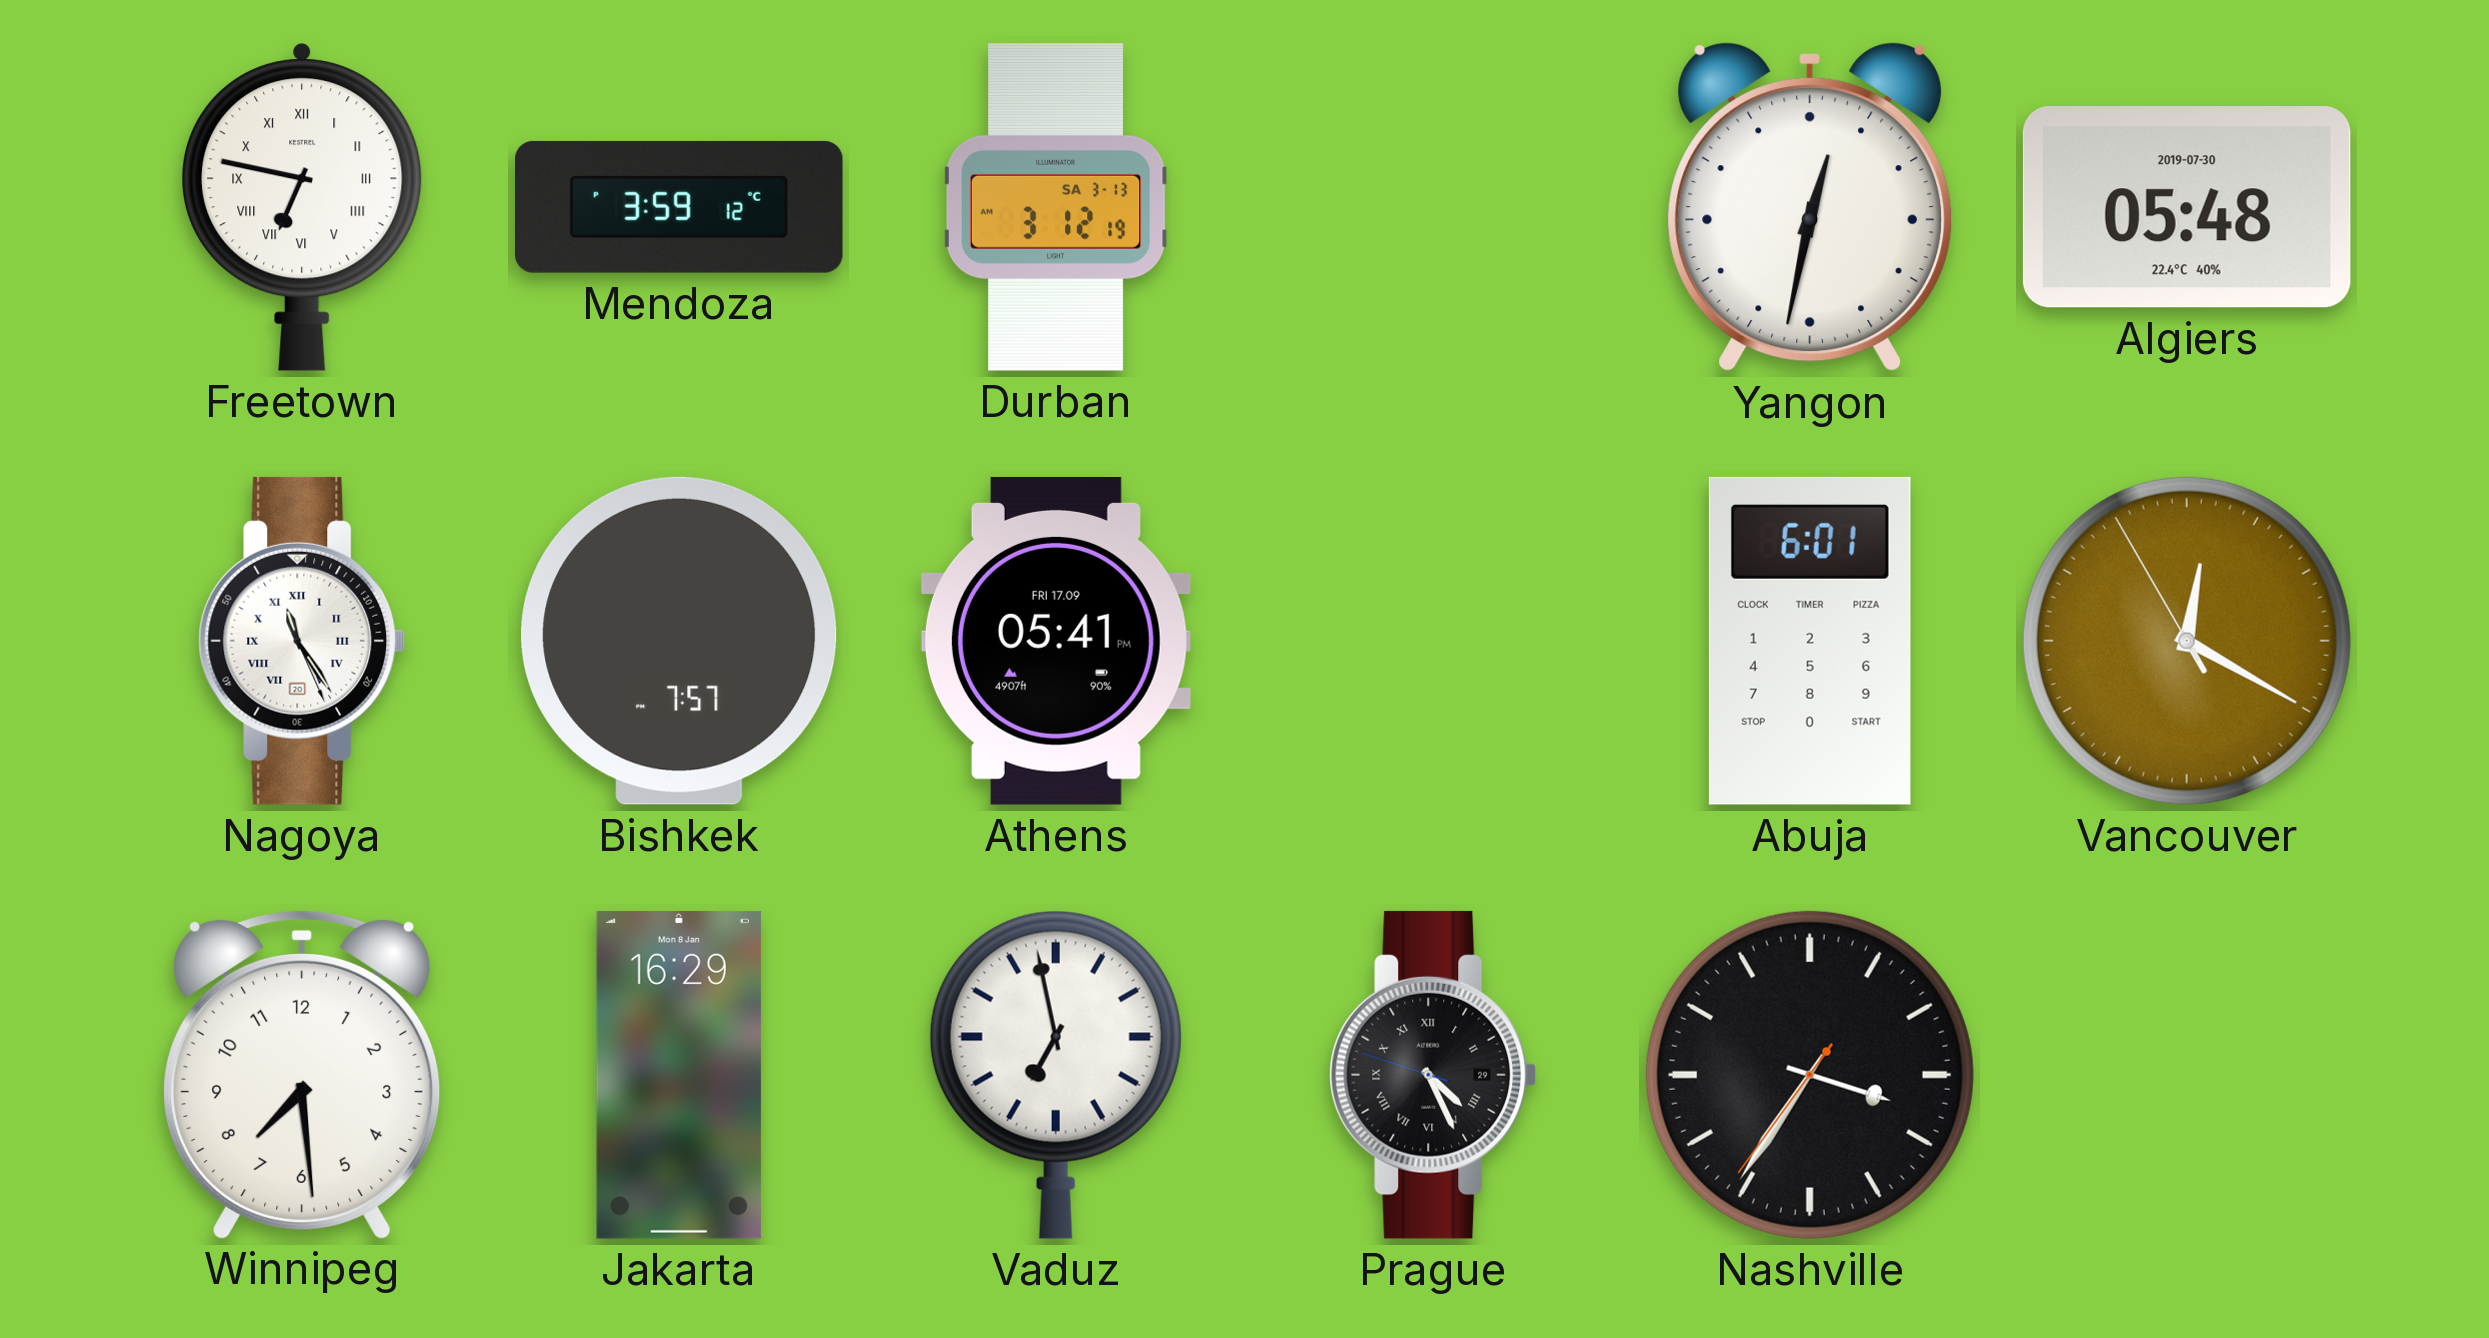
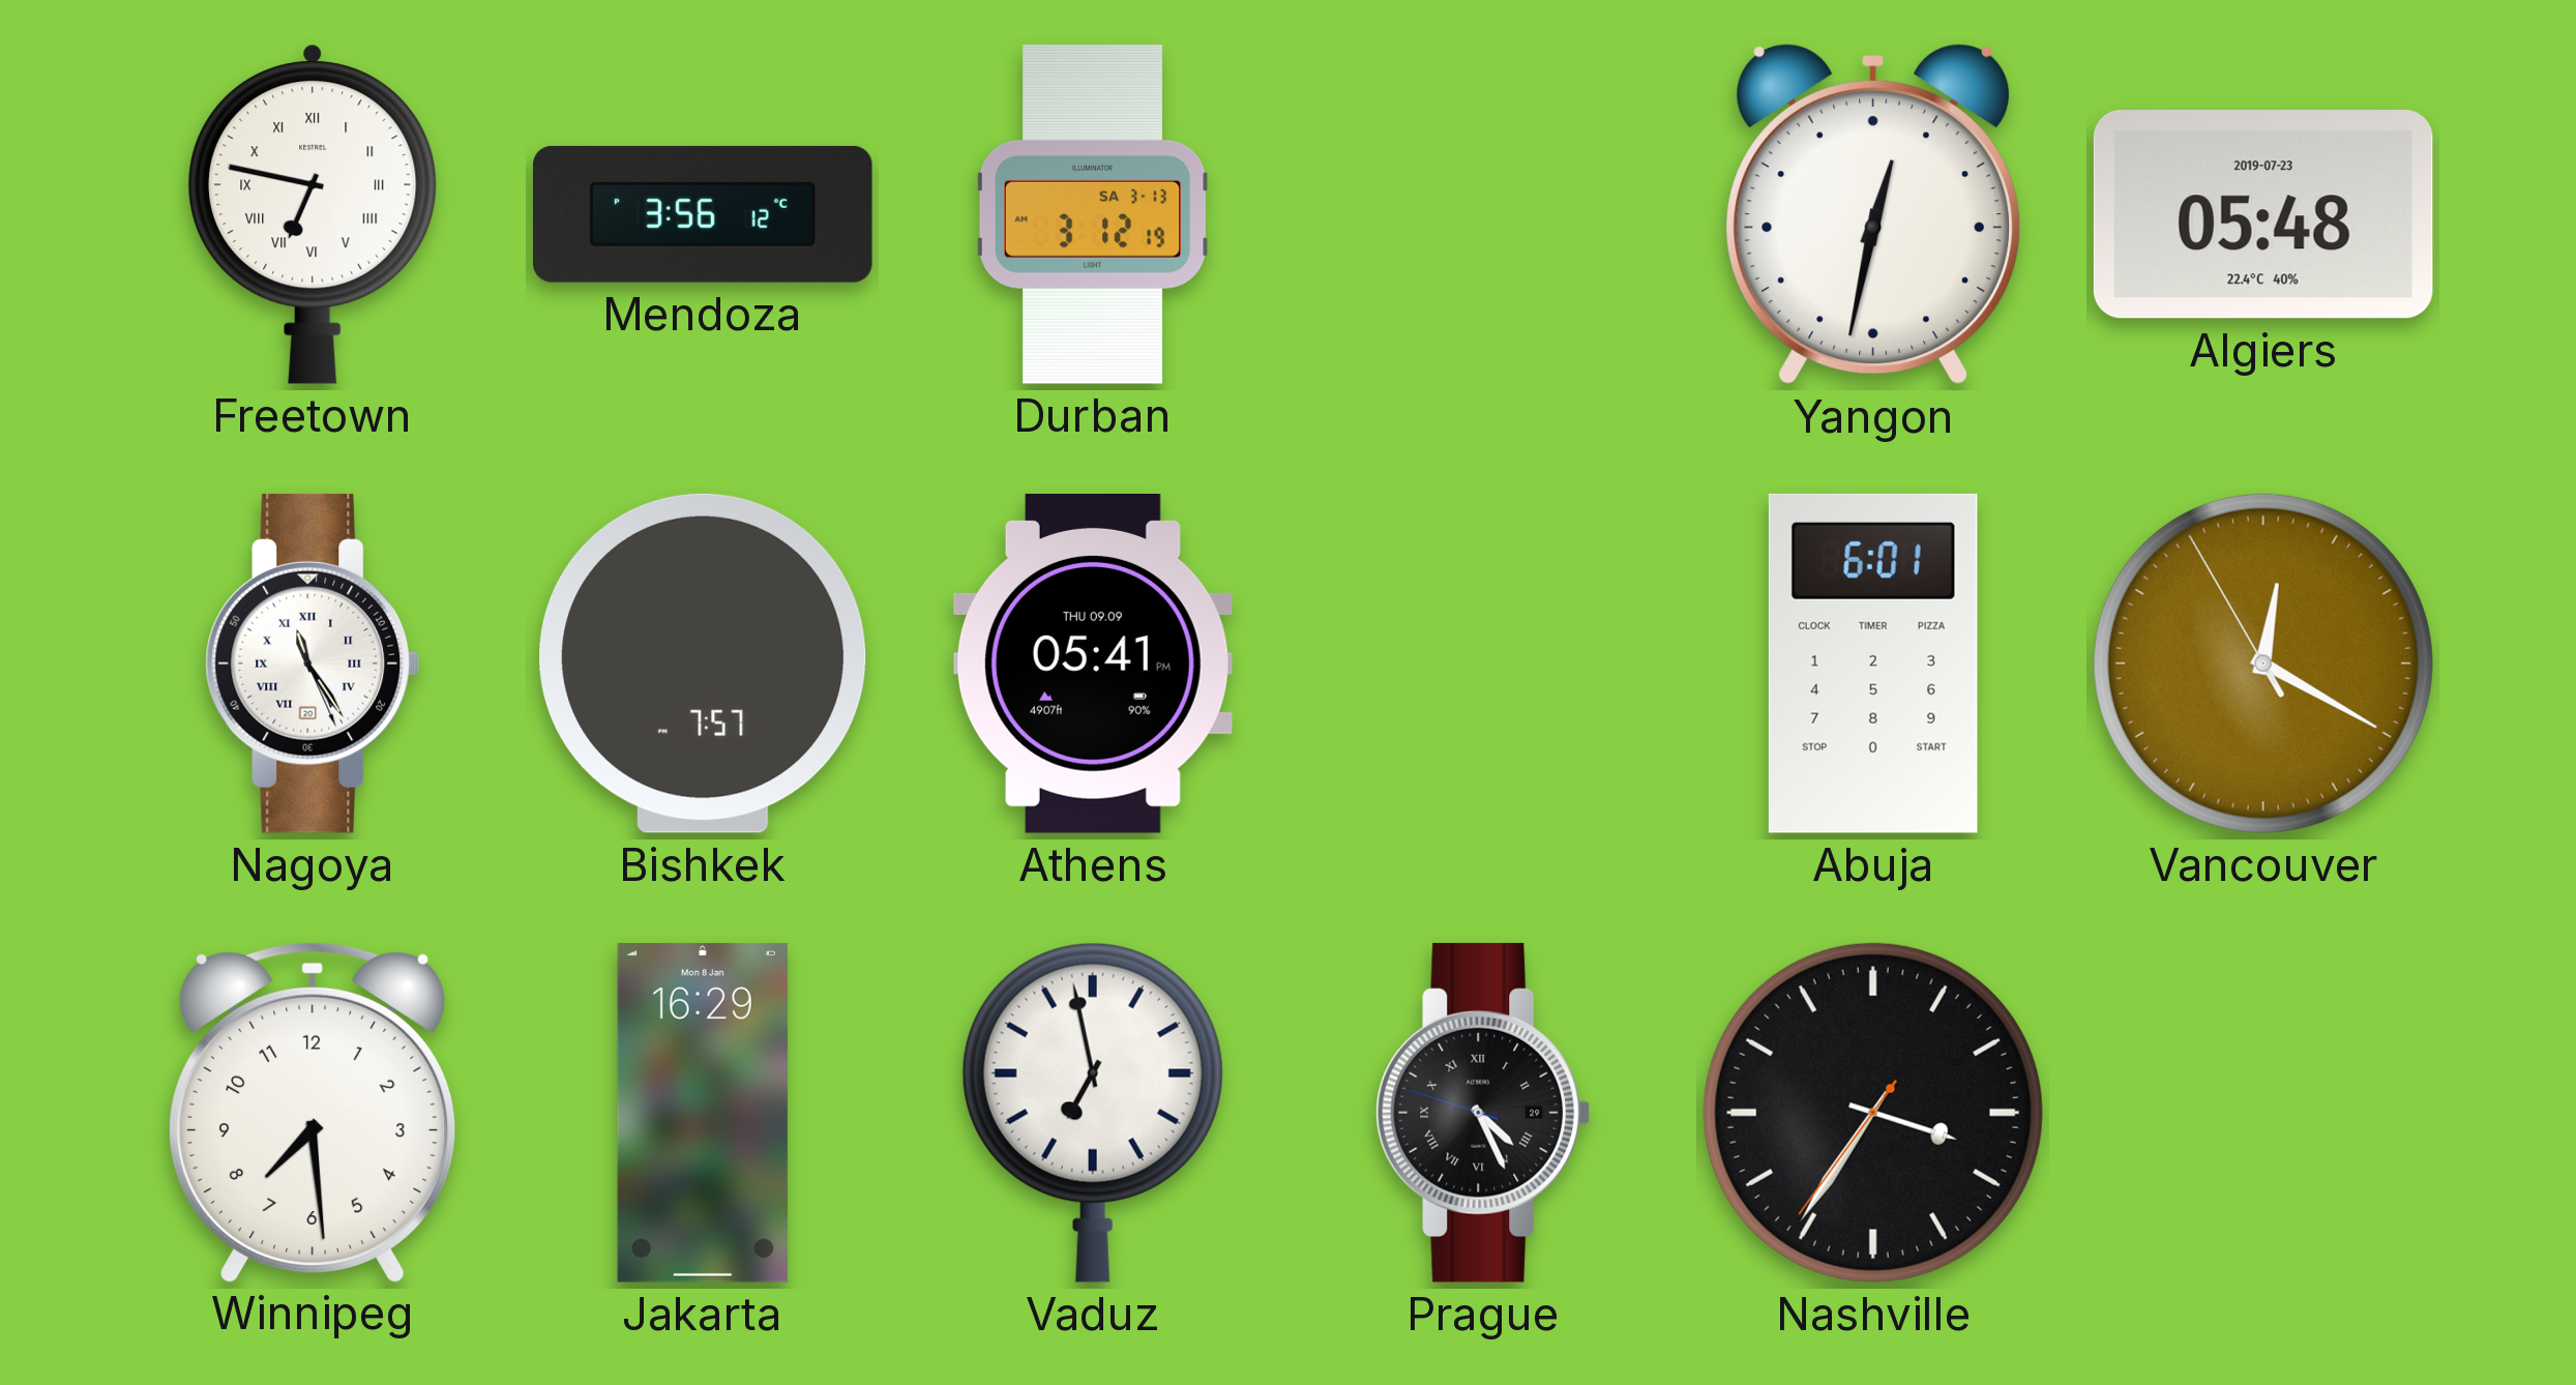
Mendoza: 3:59 -> 3:56
Algiers date: 2019-07-30 -> 2019-07-23
Athens date: FRI 17.09 -> THU 09.09
